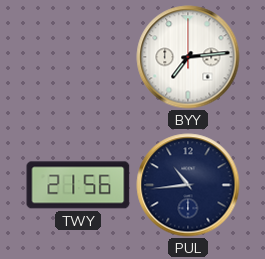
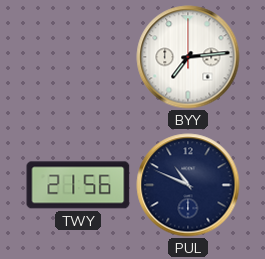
PUL: 10:44 -> 10:49
